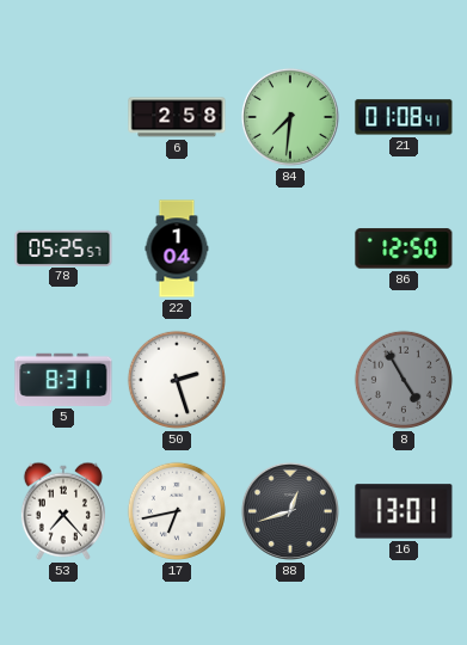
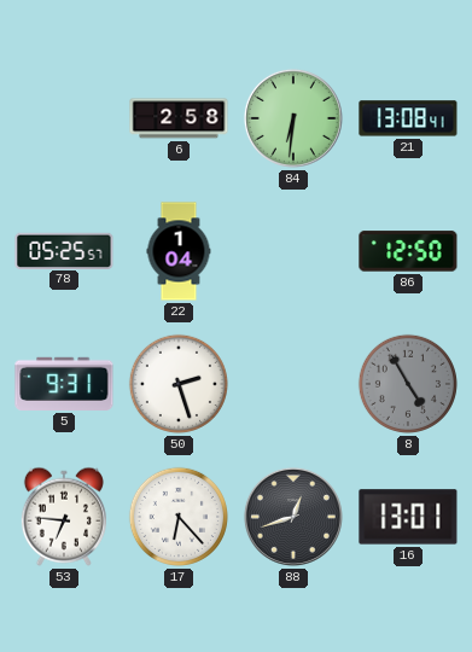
84: 7:31 -> 6:31
21: 01:08 -> 13:08
5: 8:31 -> 9:31
53: 7:23 -> 6:46
17: 6:43 -> 6:23
